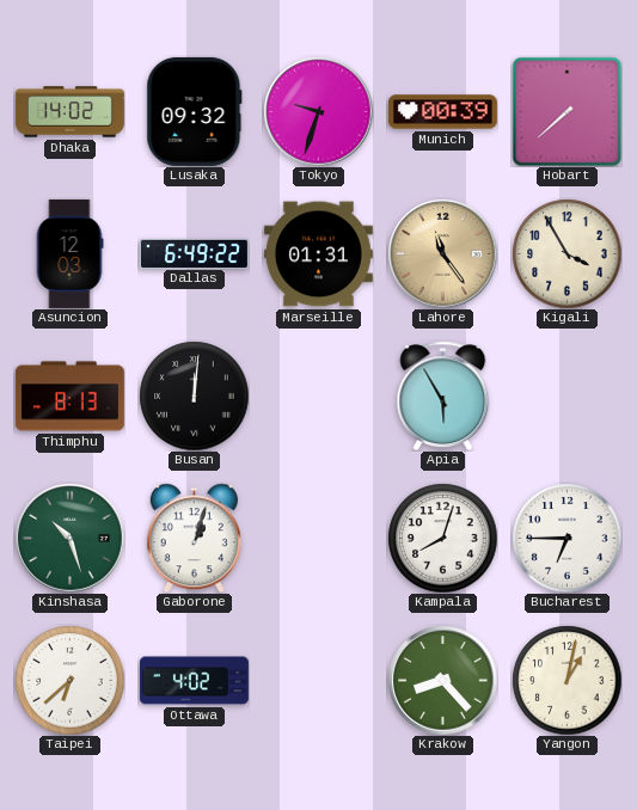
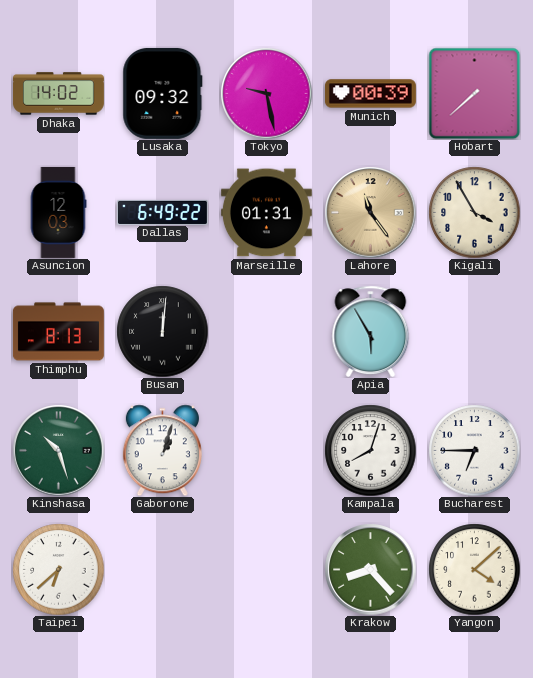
Tokyo: 9:33 -> 9:28
Ottawa: 4:02 -> none
Yangon: 1:02 -> 4:08
